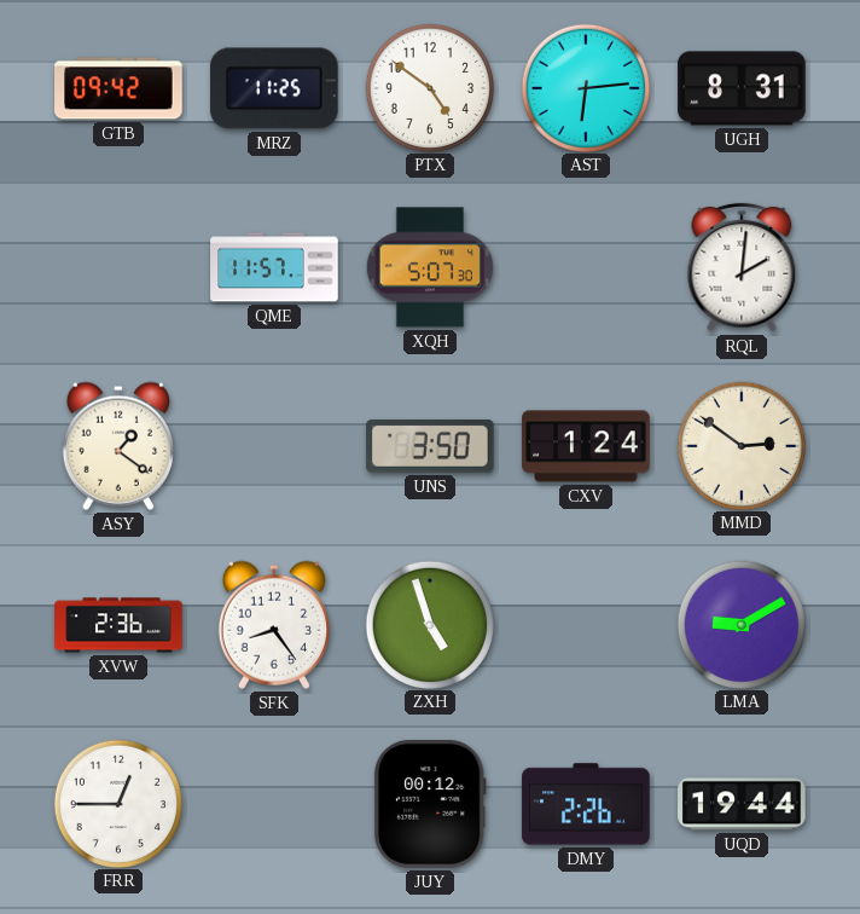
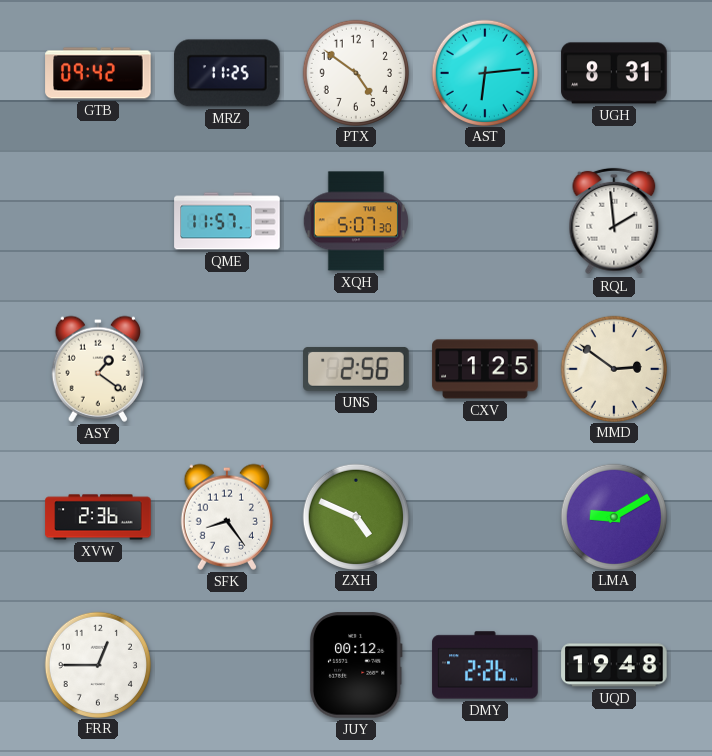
RQL: 2:01 -> 1:59
UNS: 3:50 -> 2:56
CXV: 1:24 -> 1:25
ZXH: 4:57 -> 4:49
UQD: 19:44 -> 19:48
